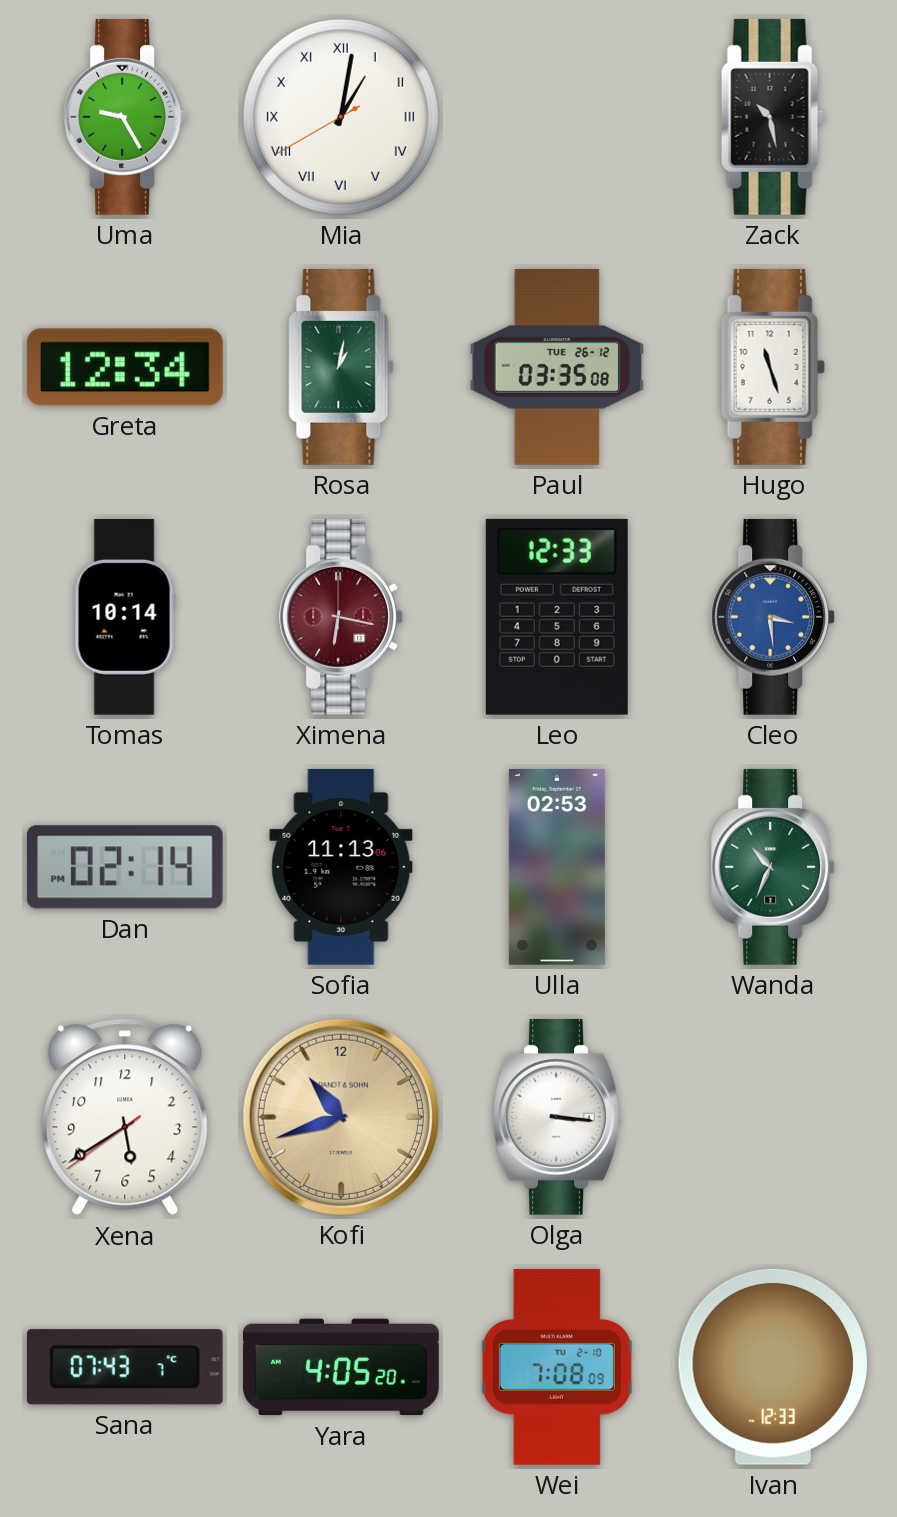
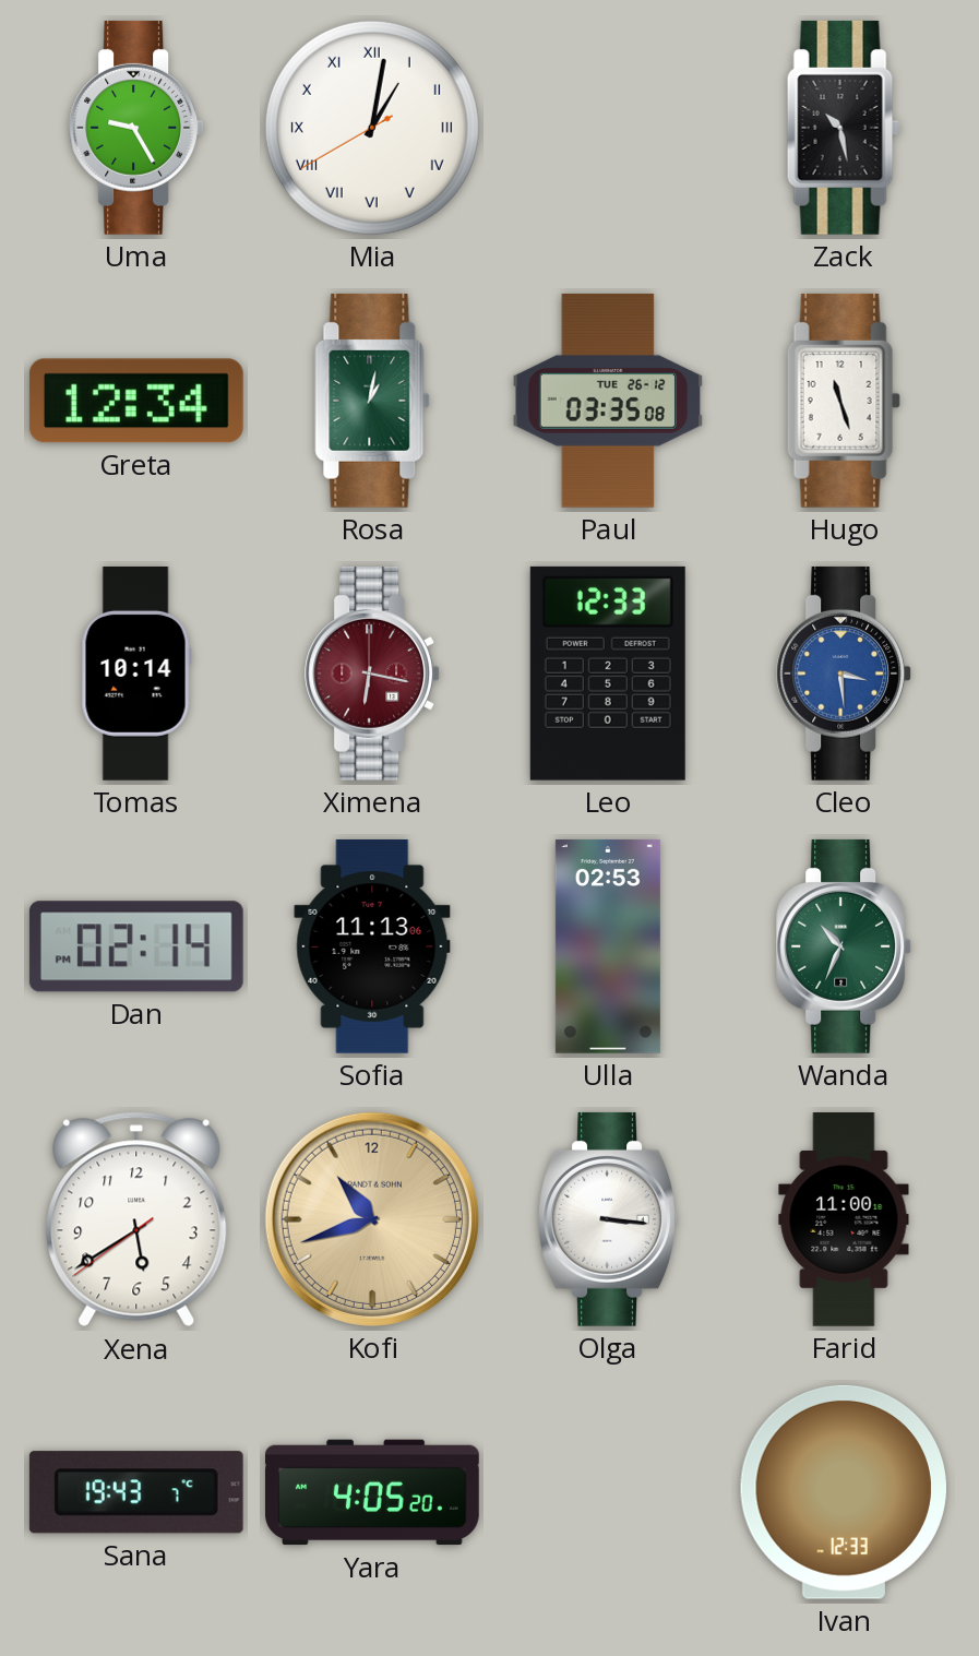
Farid: none -> 11:00
Sana: 07:43 -> 19:43
Wei: 7:08 -> none
